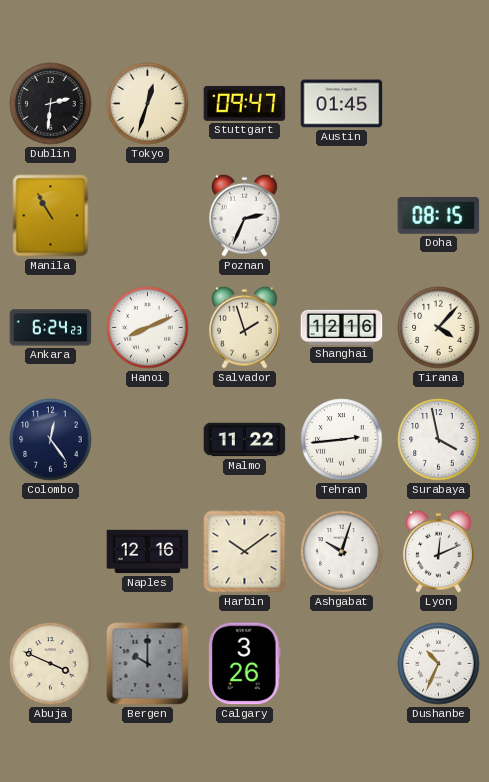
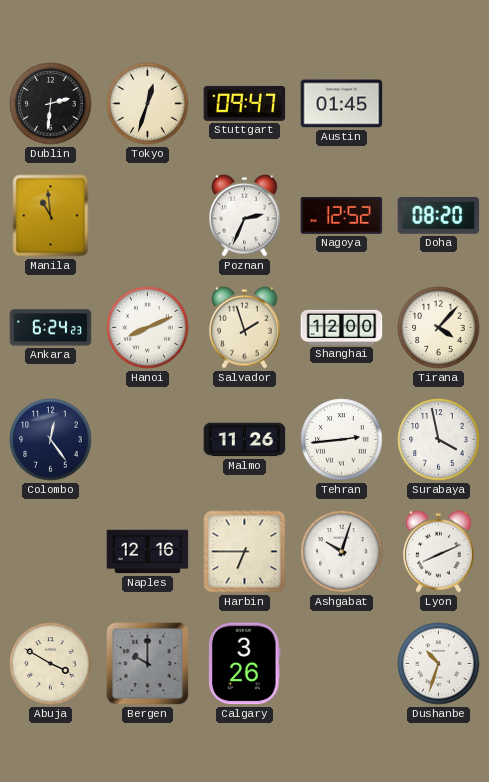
Manila: 10:55 -> 10:59
Nagoya: none -> 12:52
Doha: 08:15 -> 08:20
Shanghai: 12:16 -> 12:00
Malmo: 11:22 -> 11:26
Harbin: 10:09 -> 6:45
Lyon: 12:11 -> 8:11
Abuja: 3:49 -> 3:50
Dushanbe: 10:34 -> 10:33
